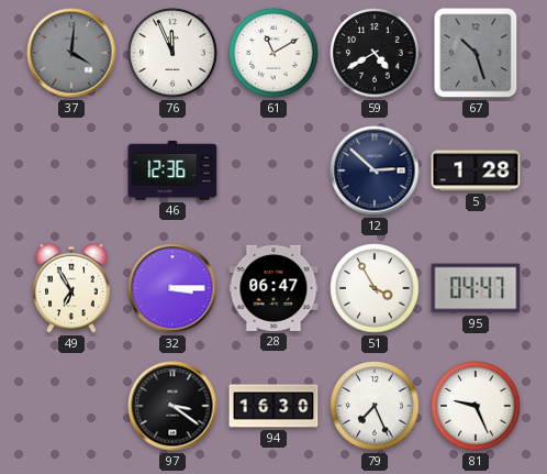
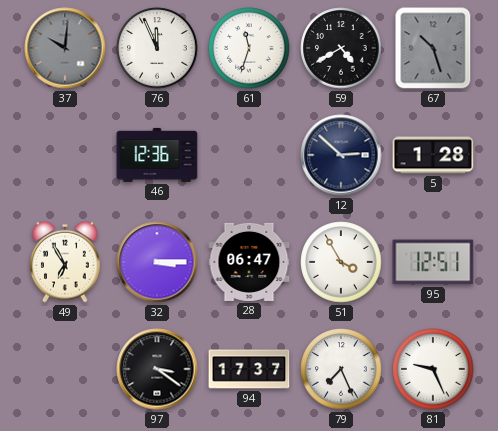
37: 4:01 -> 10:01
61: 11:10 -> 11:33
95: 04:47 -> 12:51
94: 16:30 -> 17:37
